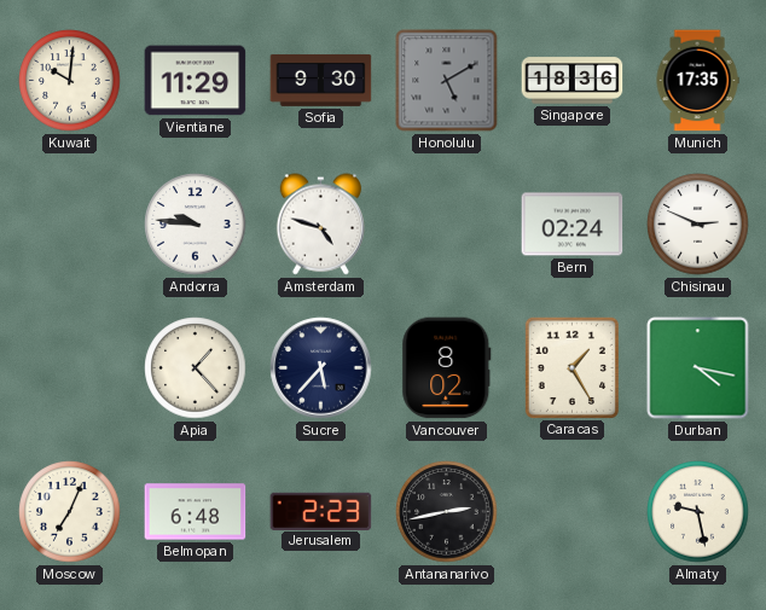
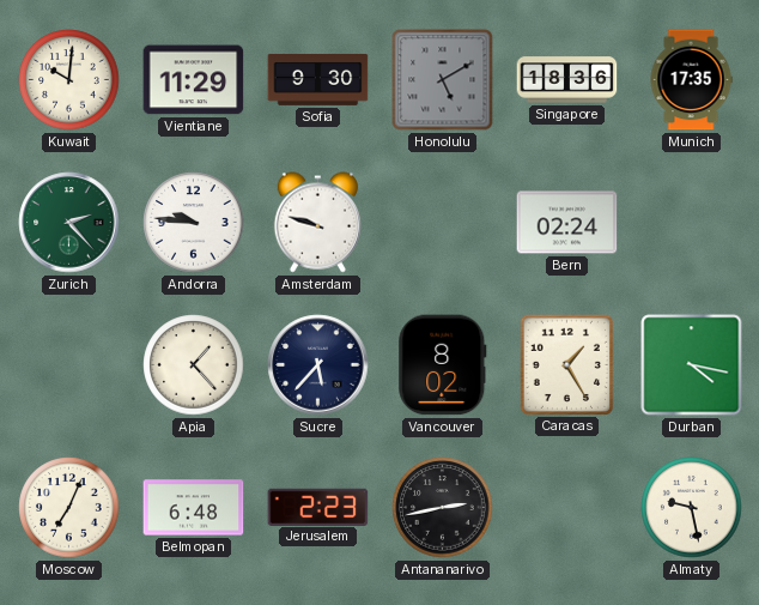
Zurich: none -> 2:23
Amsterdam: 4:48 -> 9:48
Chisinau: 2:49 -> none
